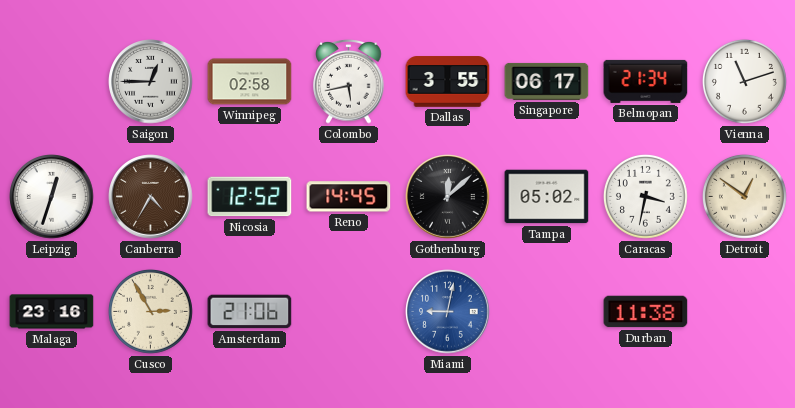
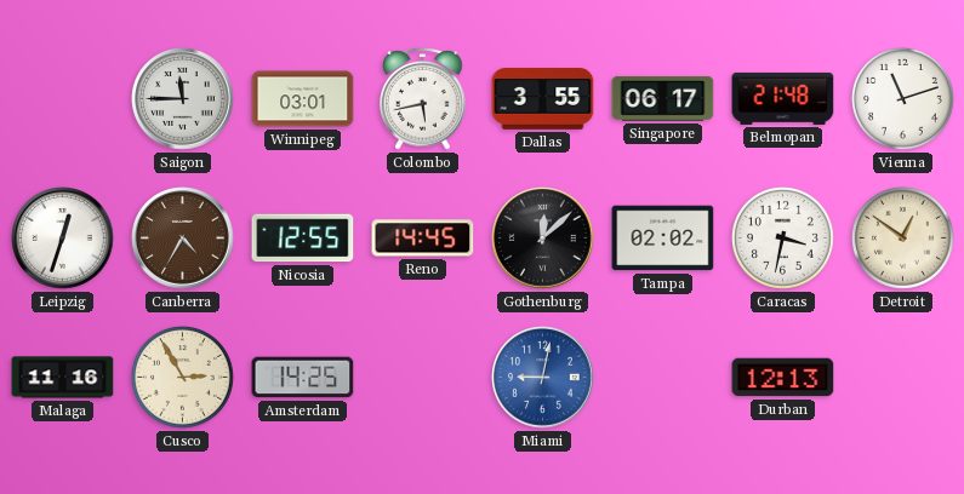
Saigon: 12:45 -> 11:45
Winnipeg: 02:58 -> 03:01
Belmopan: 21:34 -> 21:48
Nicosia: 12:52 -> 12:55
Tampa: 05:02 -> 02:02
Malaga: 23:16 -> 11:16
Amsterdam: 21:06 -> 14:25
Durban: 11:38 -> 12:13
